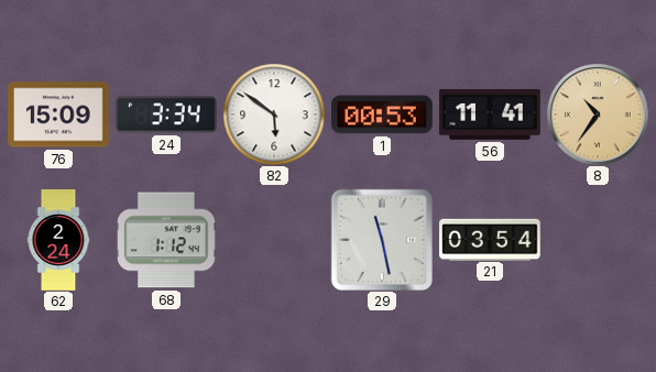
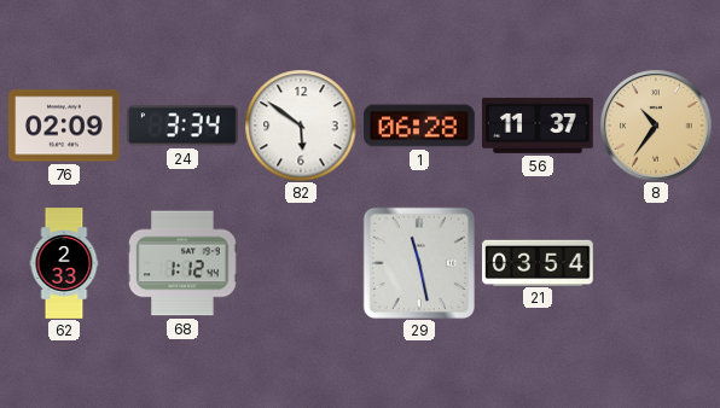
76: 15:09 -> 02:09
1: 00:53 -> 06:28
56: 11:41 -> 11:37
62: 2:24 -> 2:33
